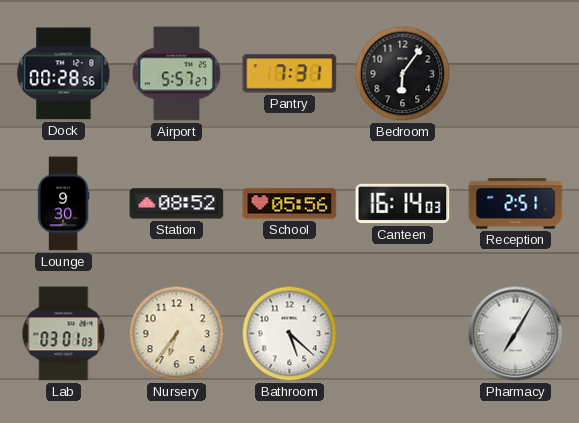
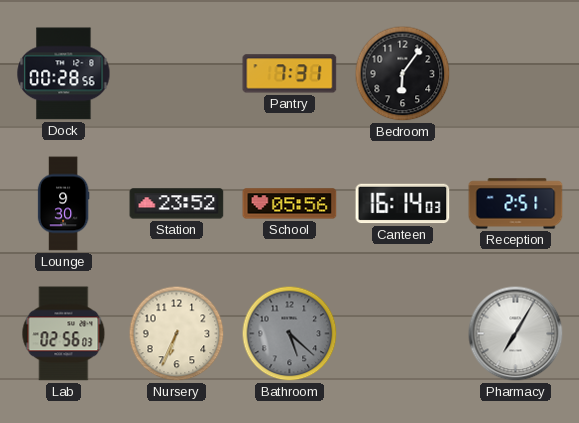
Airport: 5:57 -> none
Station: 08:52 -> 23:52
Lab: 03:01 -> 02:56
Nursery: 6:36 -> 6:34
Bathroom dial: white -> grey
